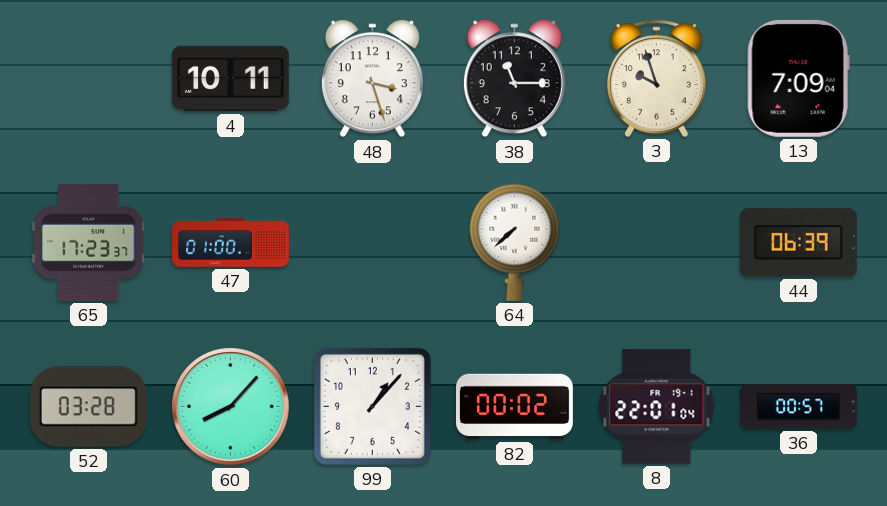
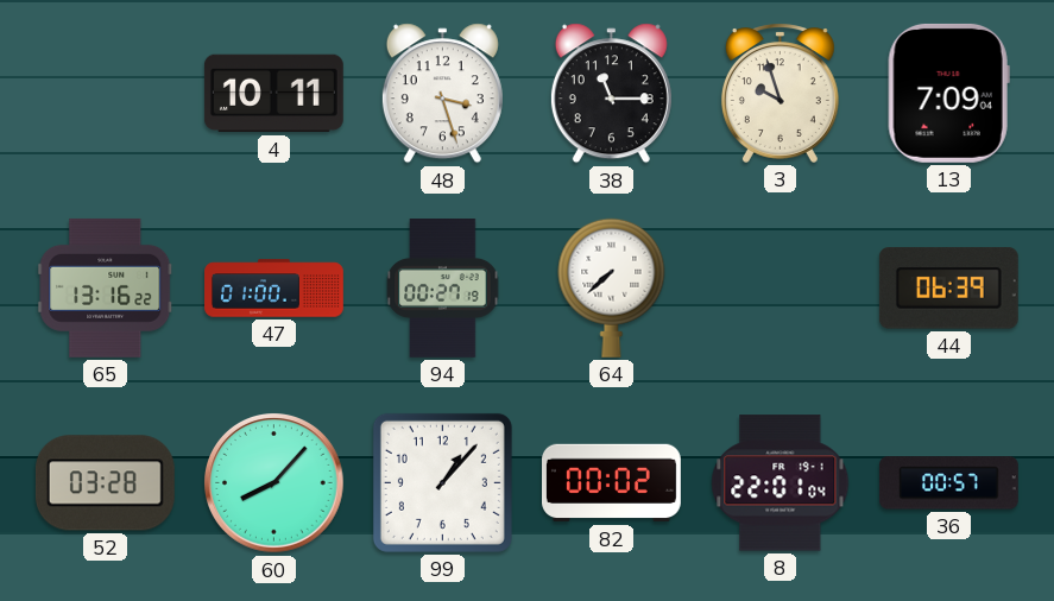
65: 17:23 -> 13:16
94: none -> 00:27
